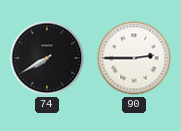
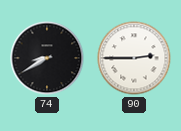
74: 7:40 -> 8:40
